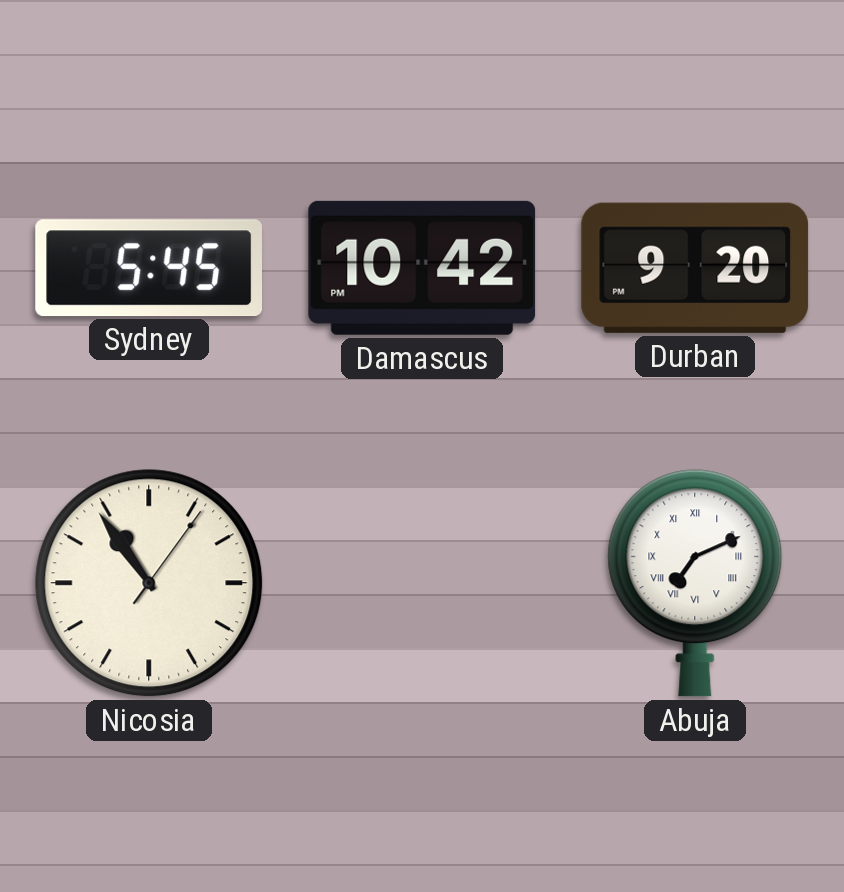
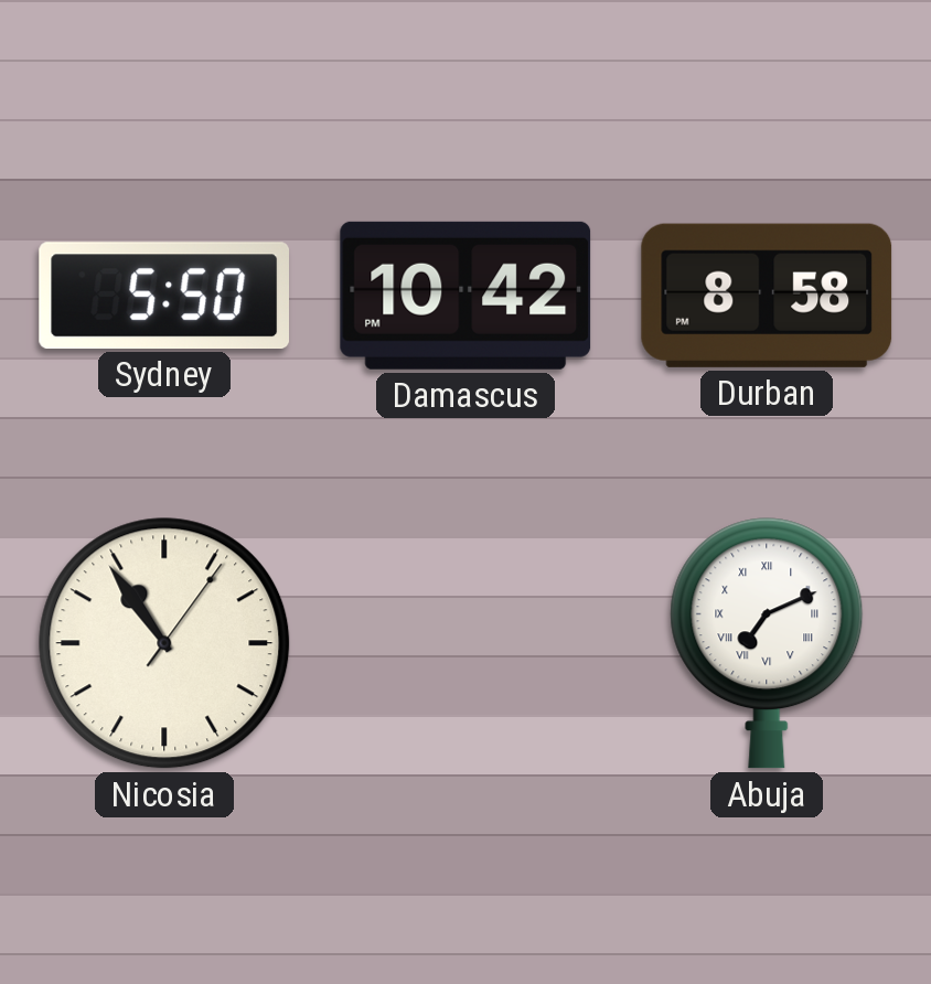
Sydney: 5:45 -> 5:50
Durban: 9:20 -> 8:58
